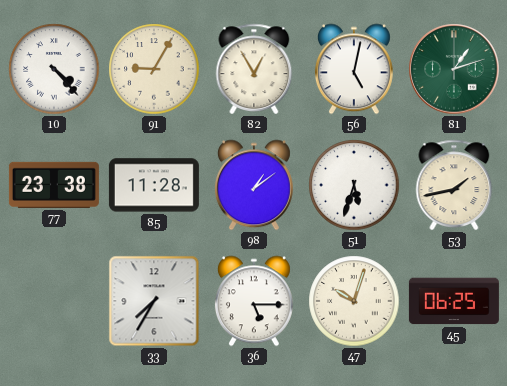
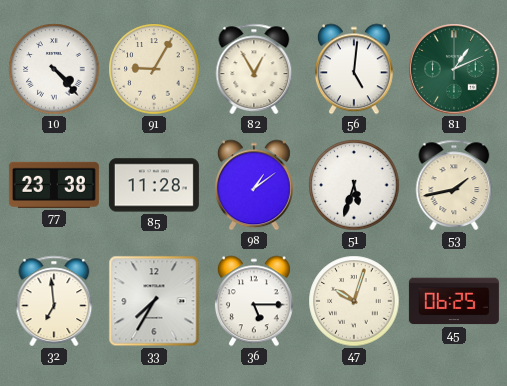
56: 5:02 -> 5:01
81: 1:12 -> 1:11
32: none -> 6:59
